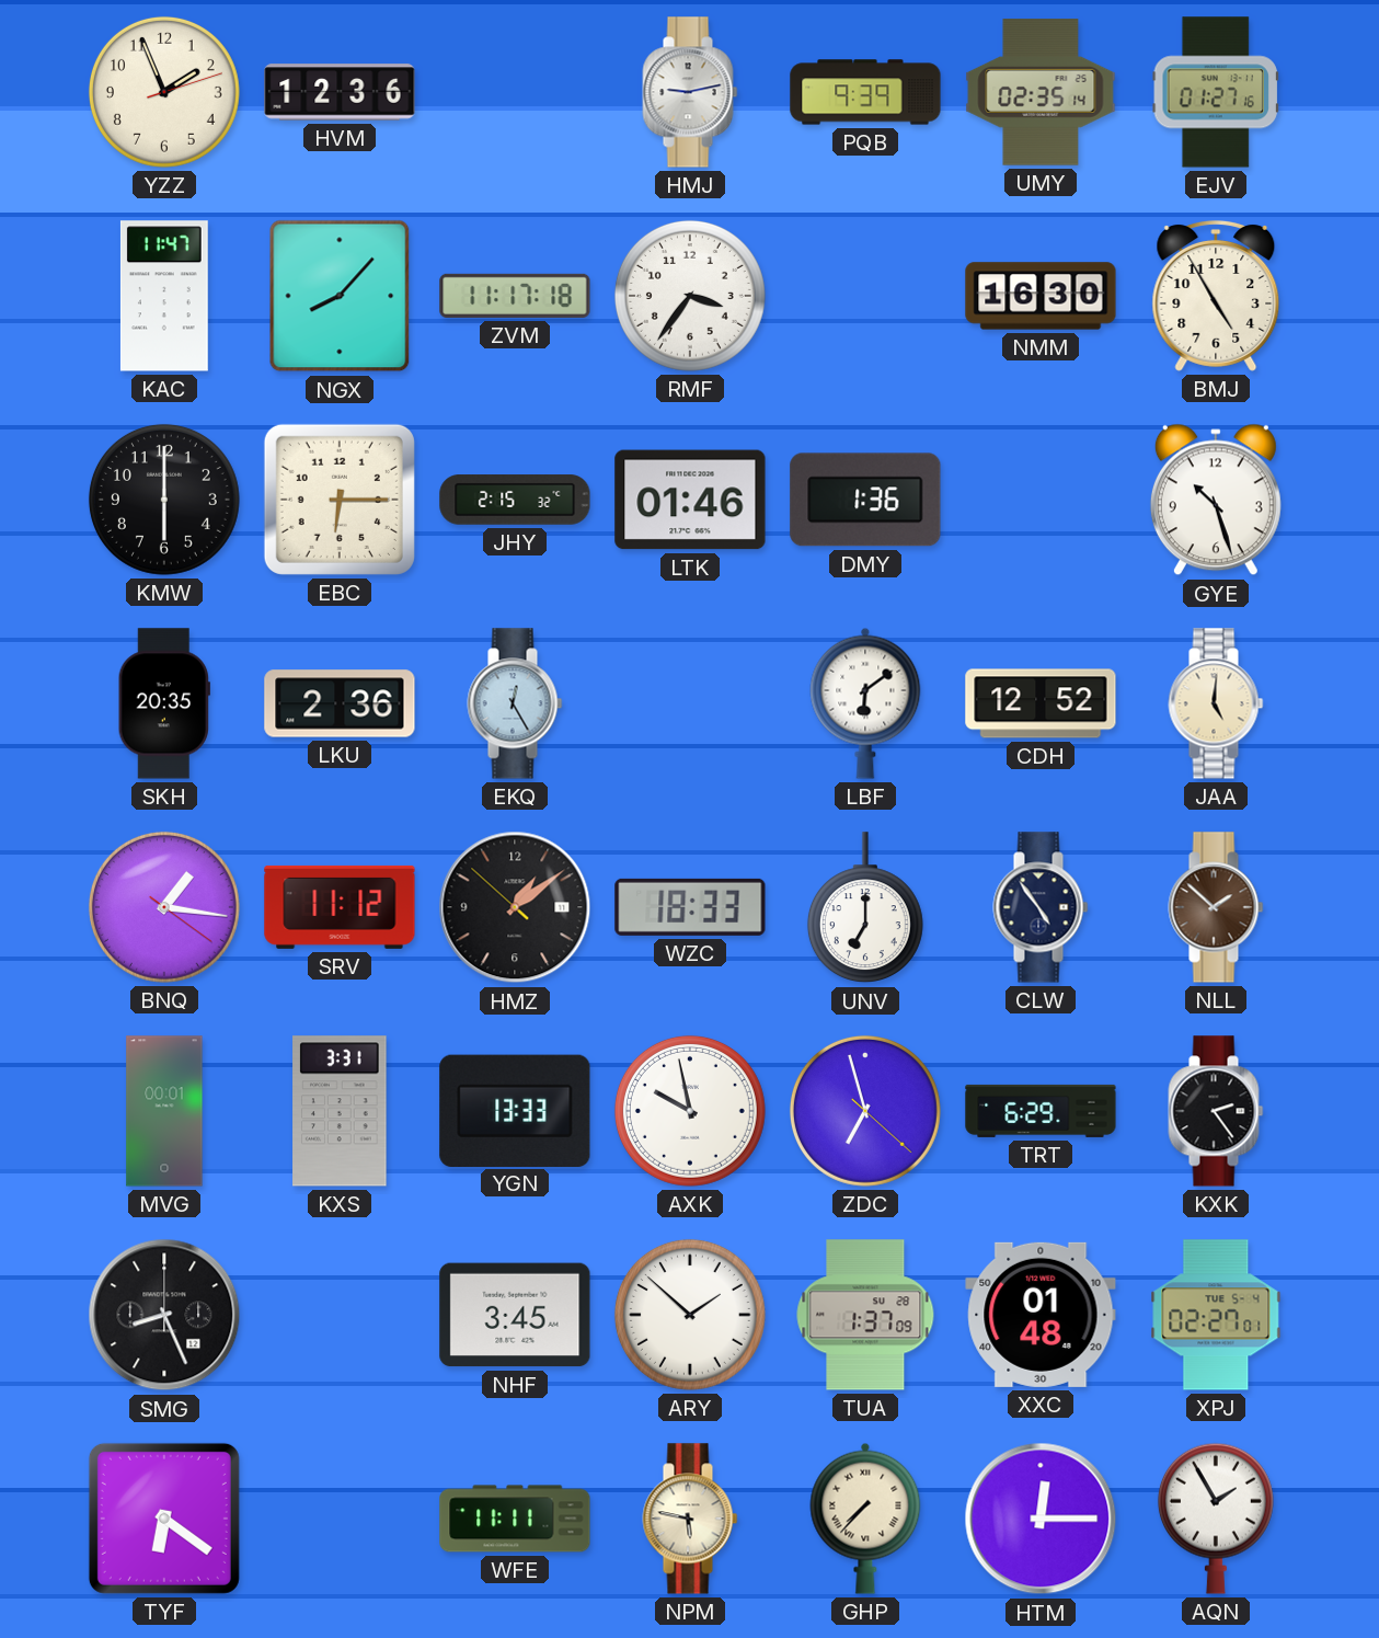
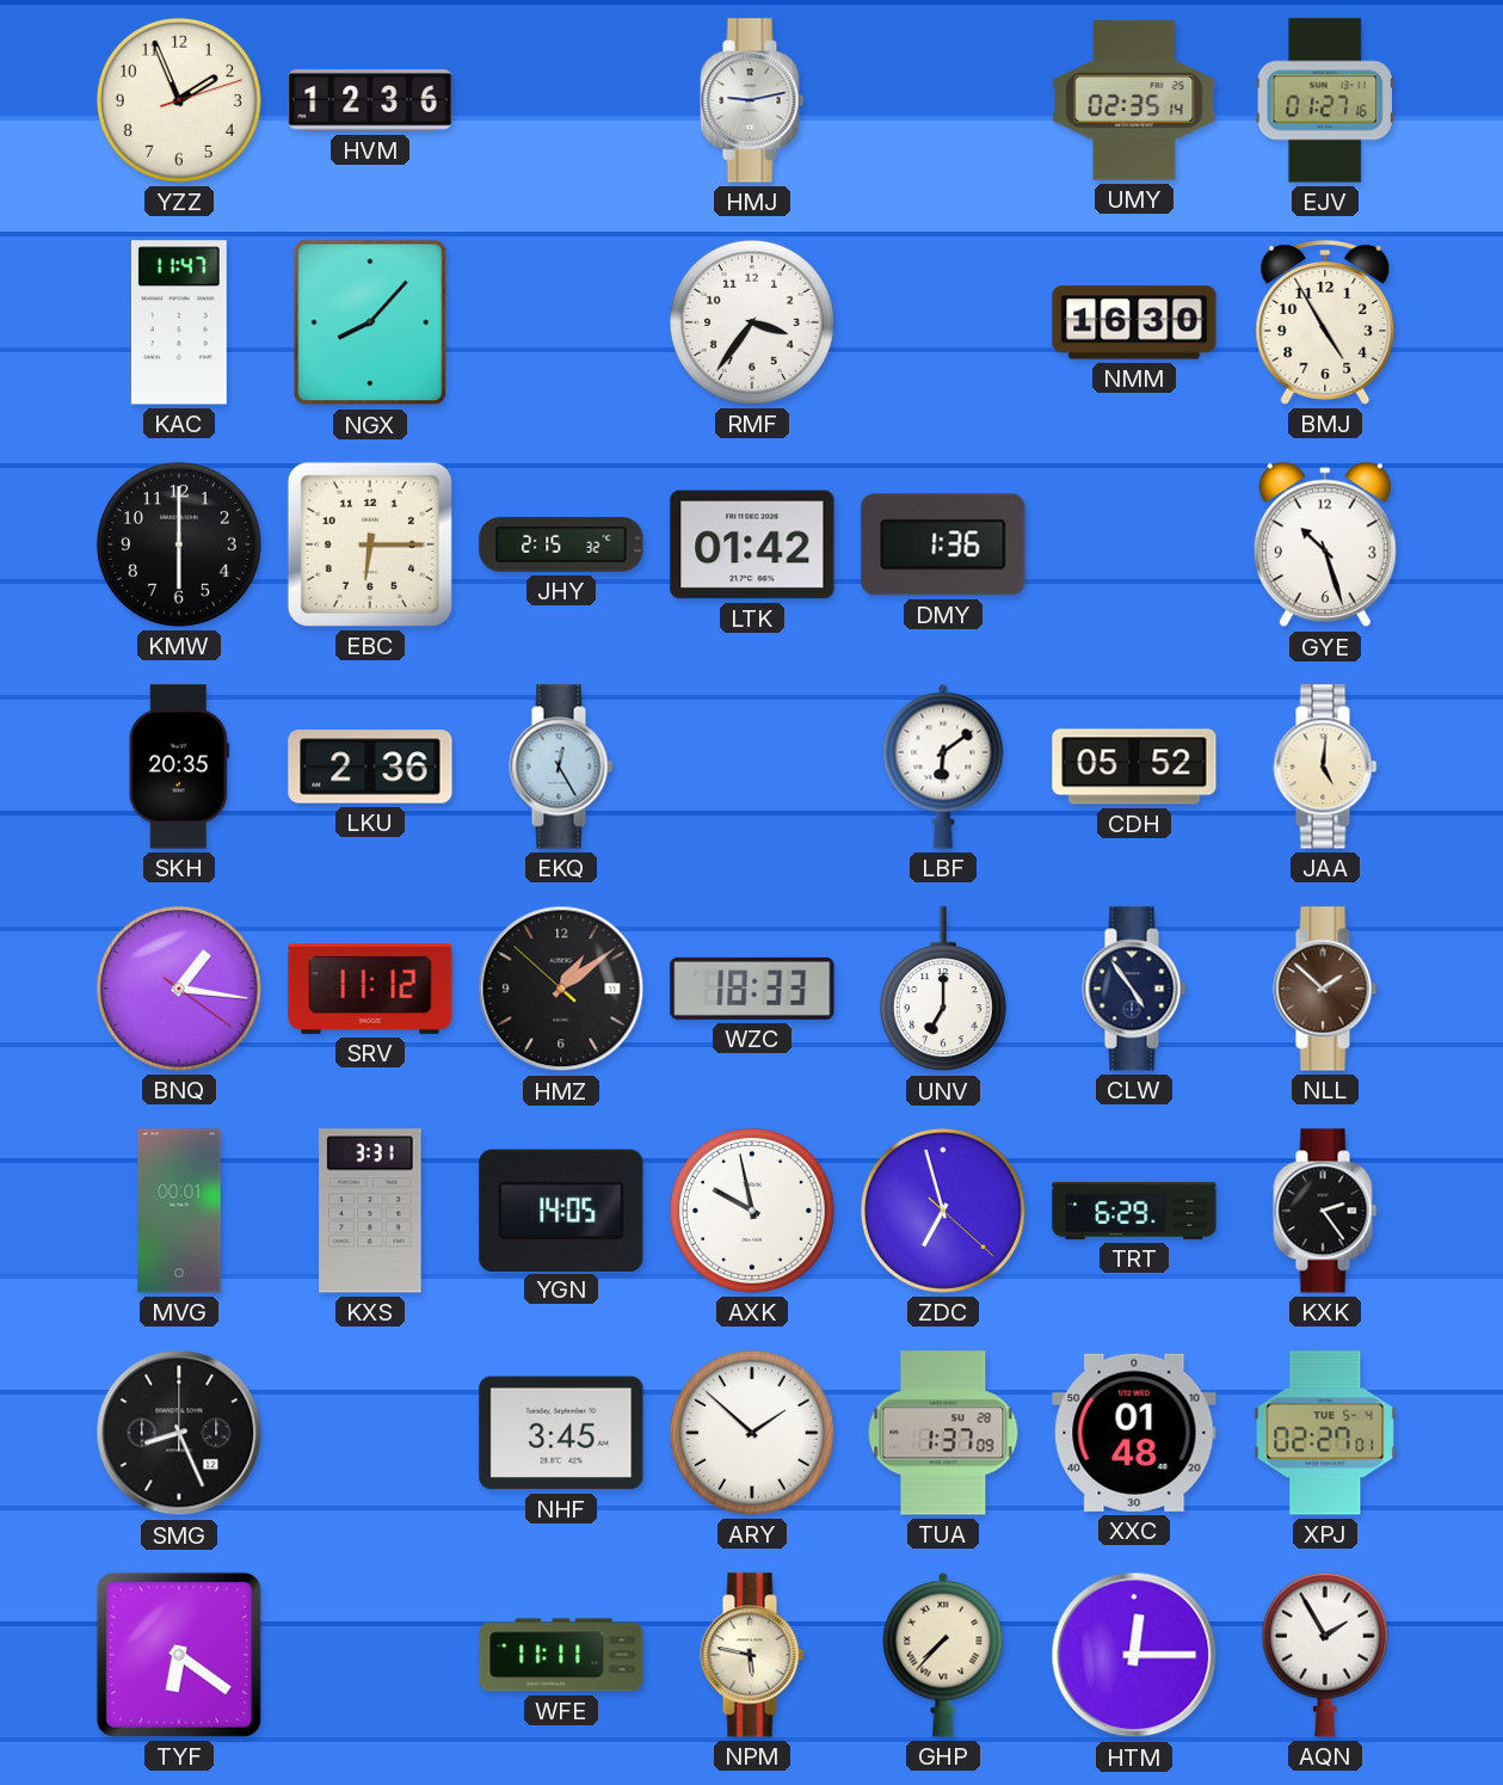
PQB: 9:39 -> none
ZVM: 11:17 -> none
LTK: 01:46 -> 01:42
CDH: 12:52 -> 05:52
YGN: 13:33 -> 14:05
